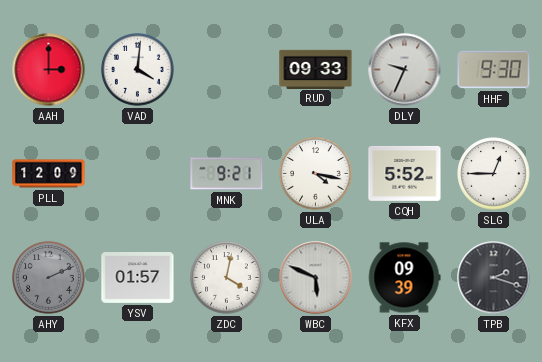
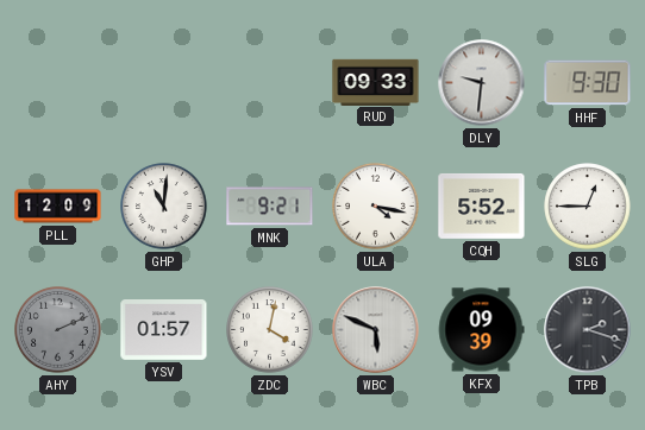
AAH: 3:00 -> none
VAD: 4:01 -> none
DLY: 9:34 -> 9:31
GHP: none -> 11:01
